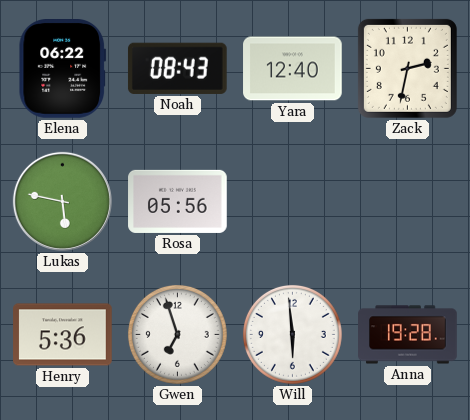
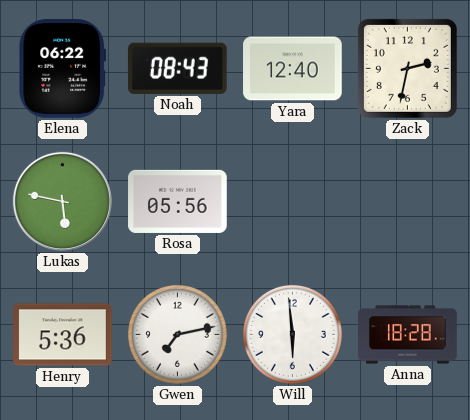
Gwen: 6:57 -> 7:13
Anna: 19:28 -> 18:28
